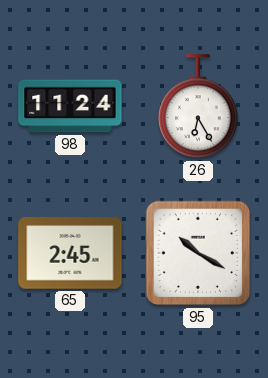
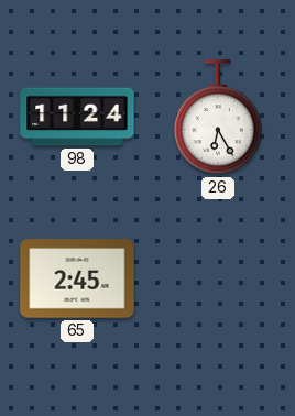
95: 10:20 -> none
